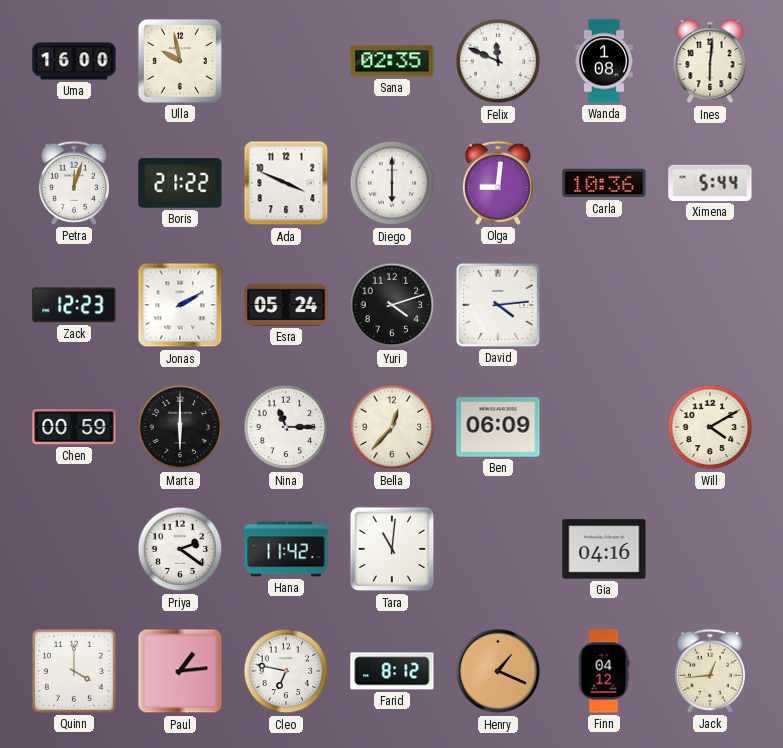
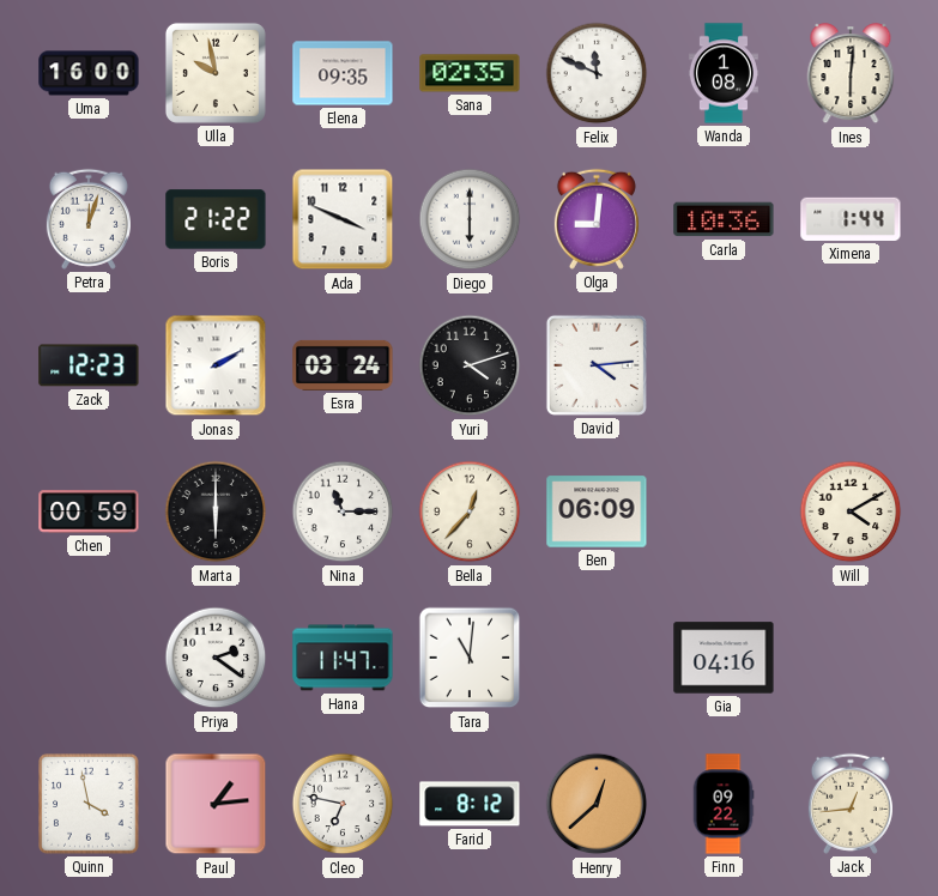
Elena: none -> 09:35
Ximena: 5:44 -> 1:44
Esra: 05:24 -> 03:24
Hana: 11:42 -> 11:47
Quinn: 4:00 -> 3:58
Henry: 1:19 -> 12:38
Finn: 04:12 -> 09:22
